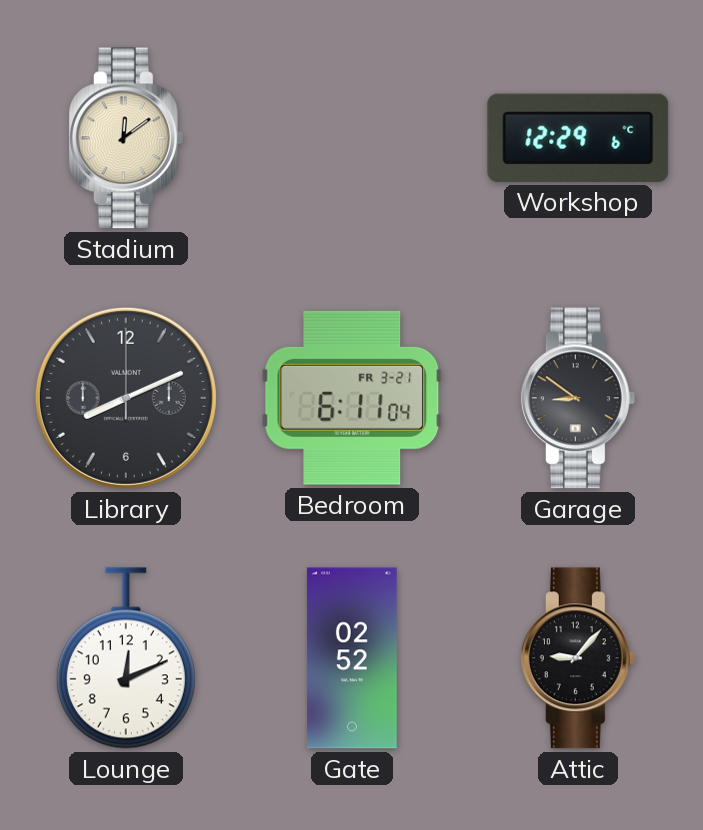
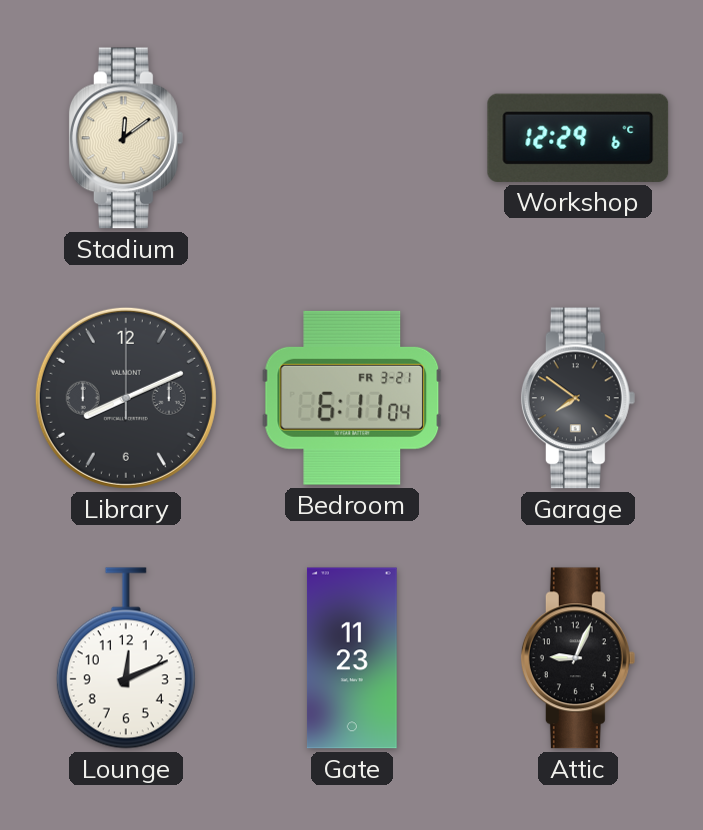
Garage: 8:51 -> 7:51
Gate: 02:52 -> 11:23
Attic: 9:07 -> 9:04
